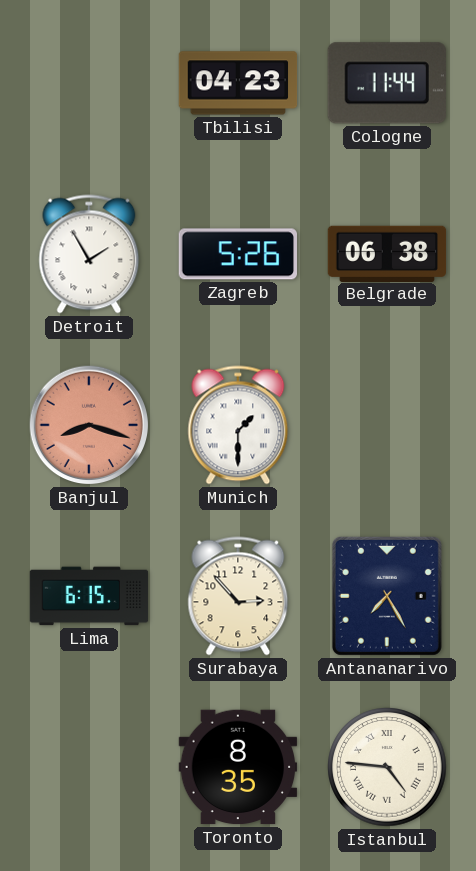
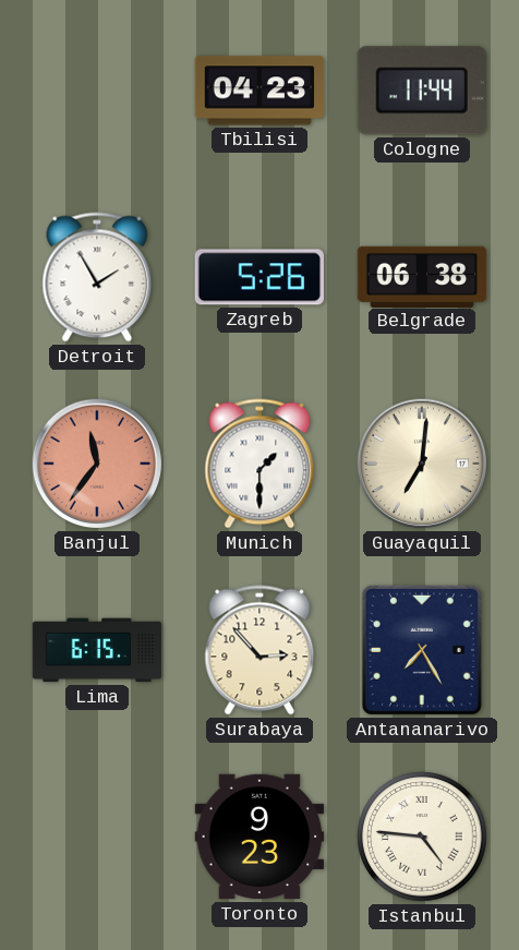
Banjul: 8:18 -> 11:36
Guayaquil: none -> 7:01
Toronto: 8:35 -> 9:23
